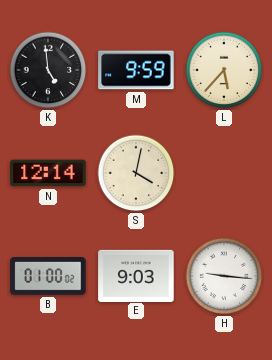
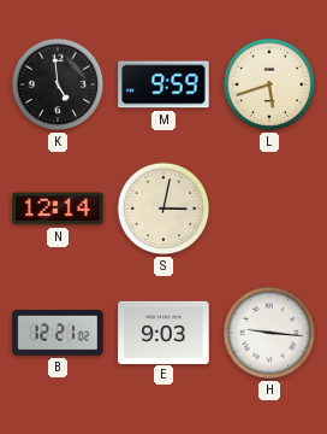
L: 5:37 -> 5:42
S: 4:02 -> 3:02
B: 01:00 -> 12:21
